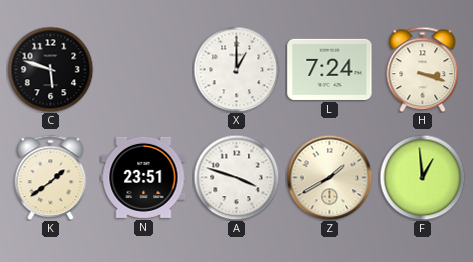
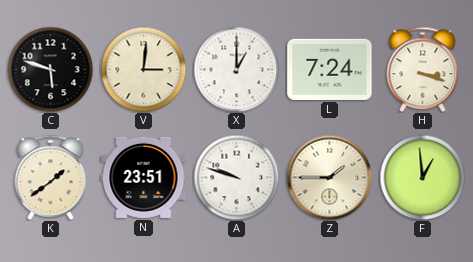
V: none -> 3:01
A: 3:48 -> 9:48
Z: 1:40 -> 1:45
